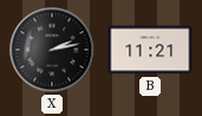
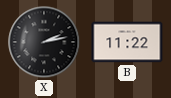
B: 11:21 -> 11:22
